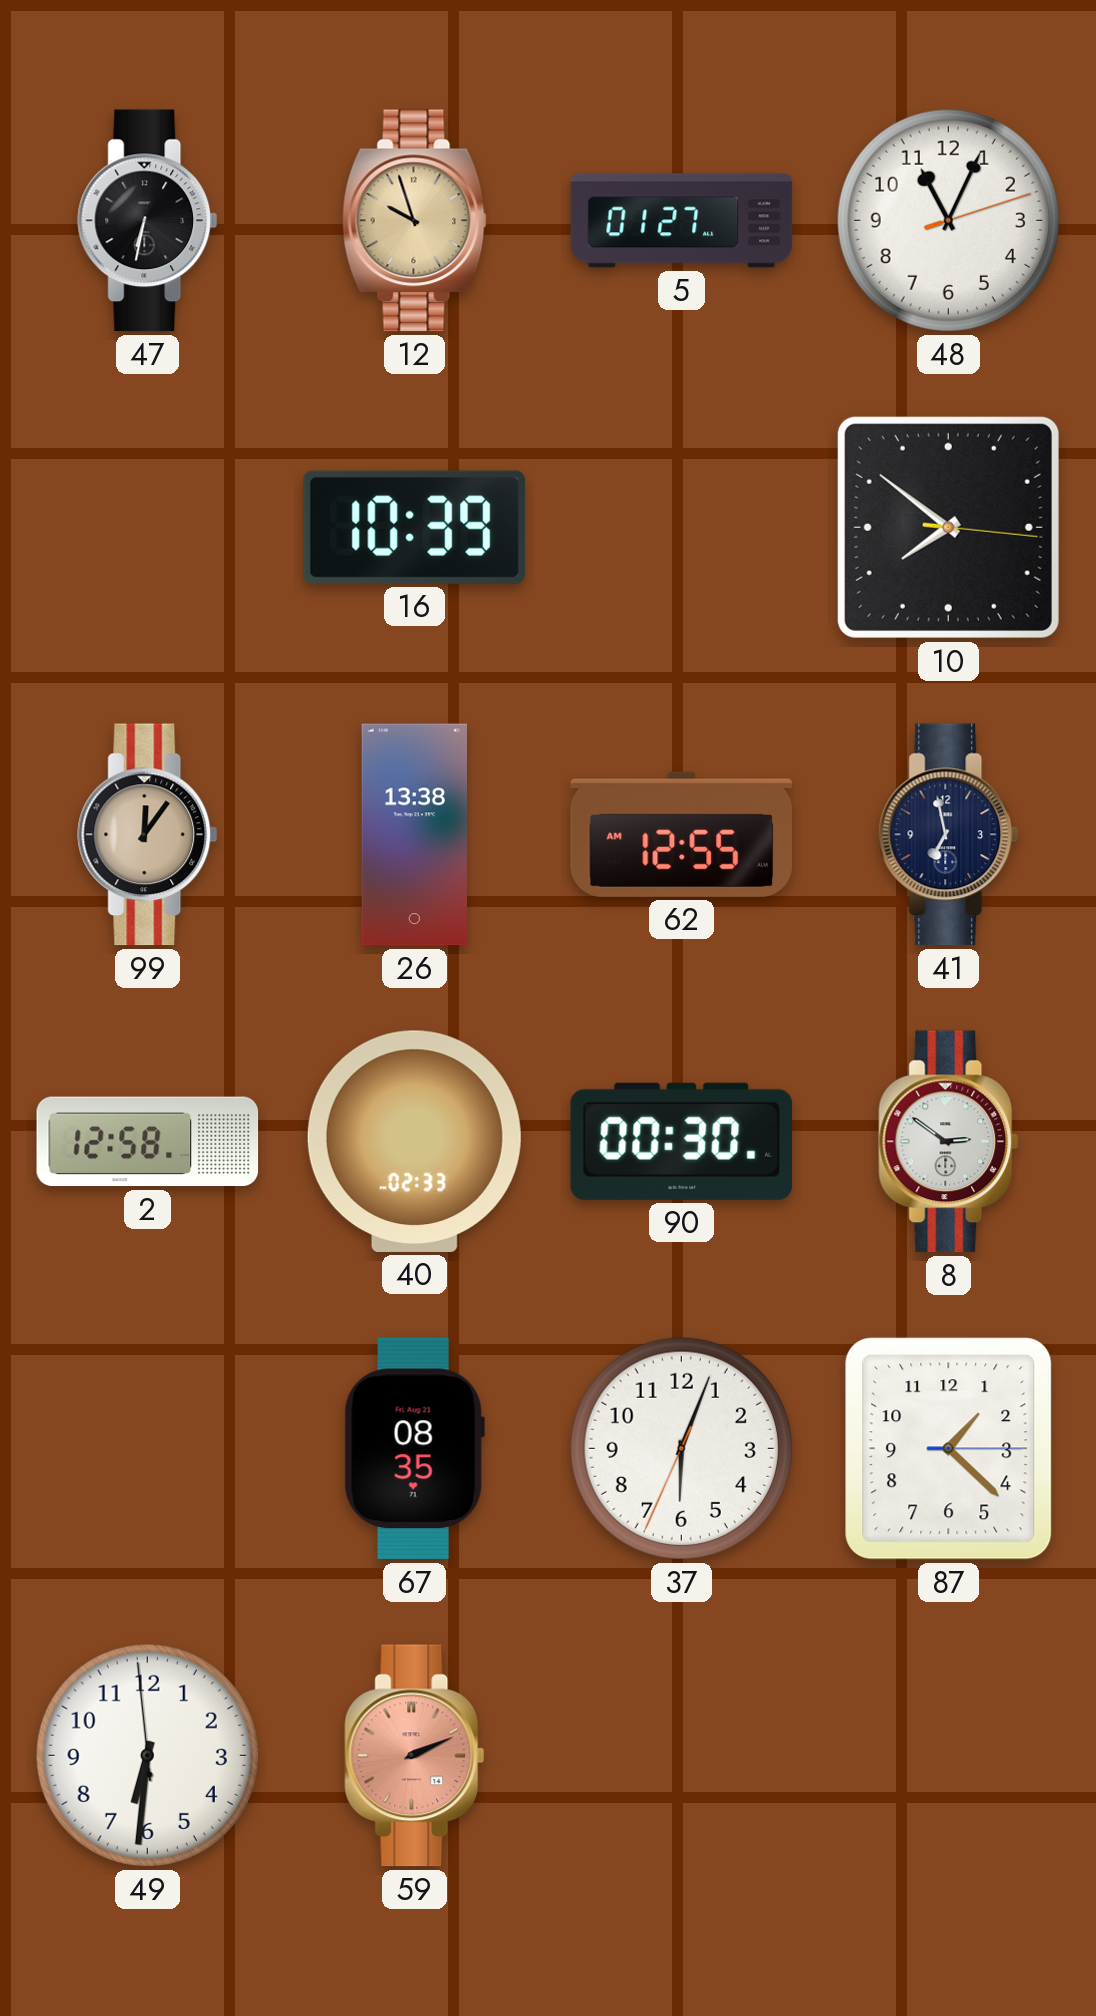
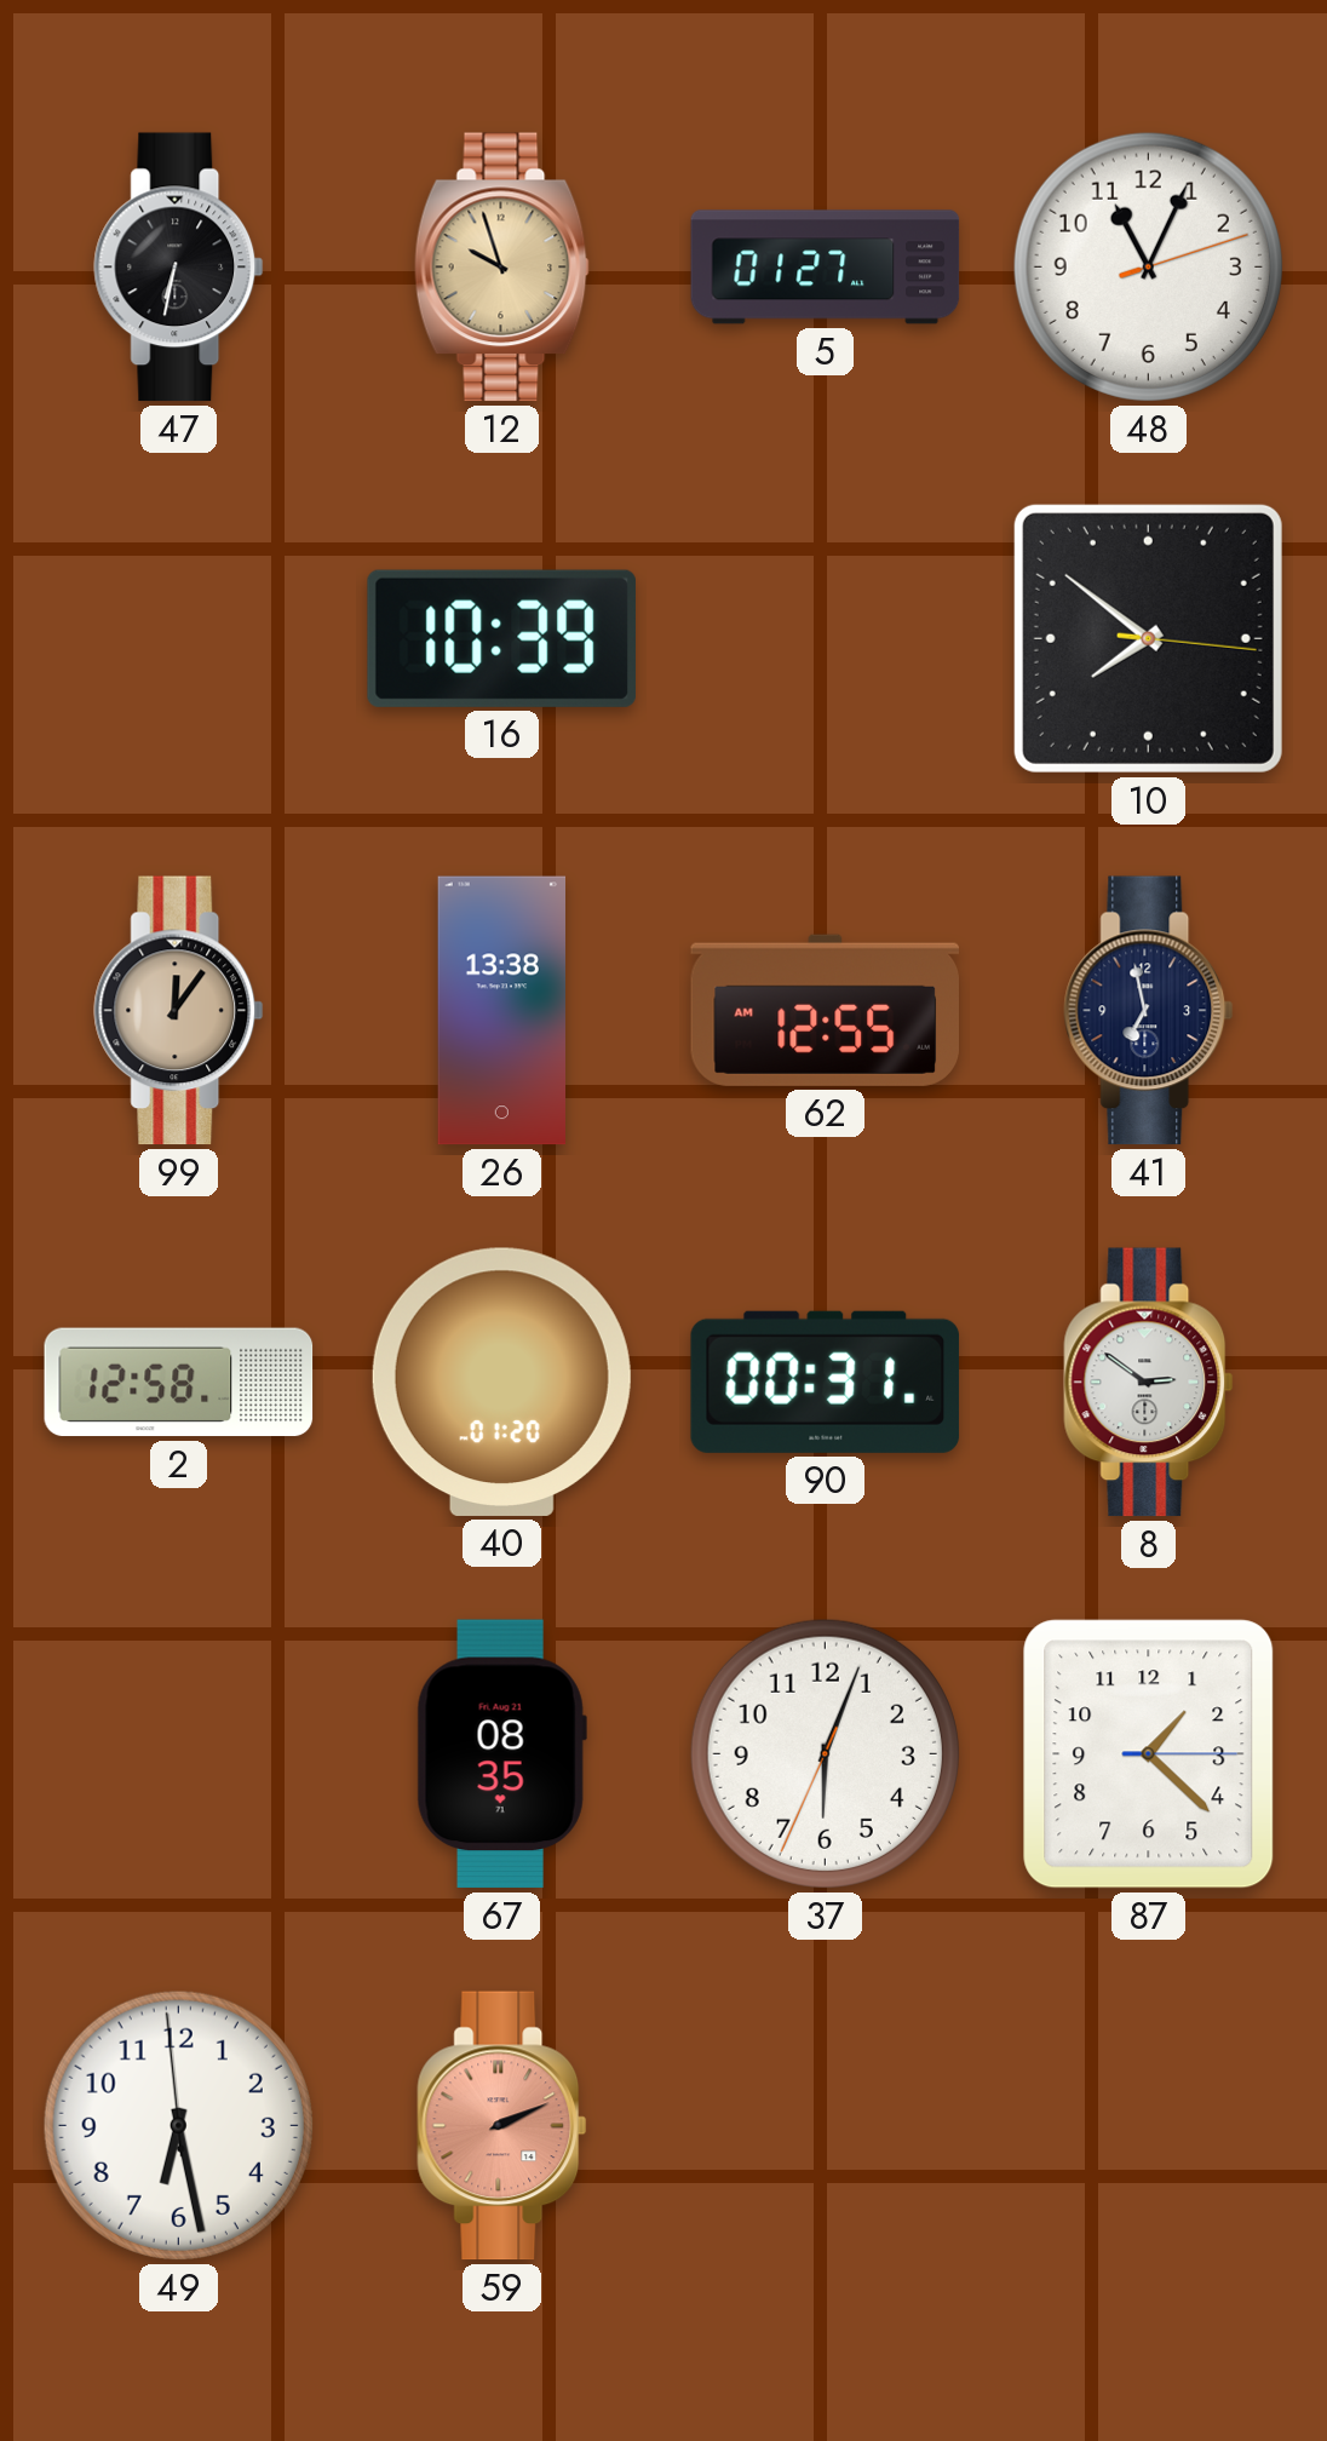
40: 02:33 -> 01:20
90: 00:30 -> 00:31
49: 6:30 -> 6:27
